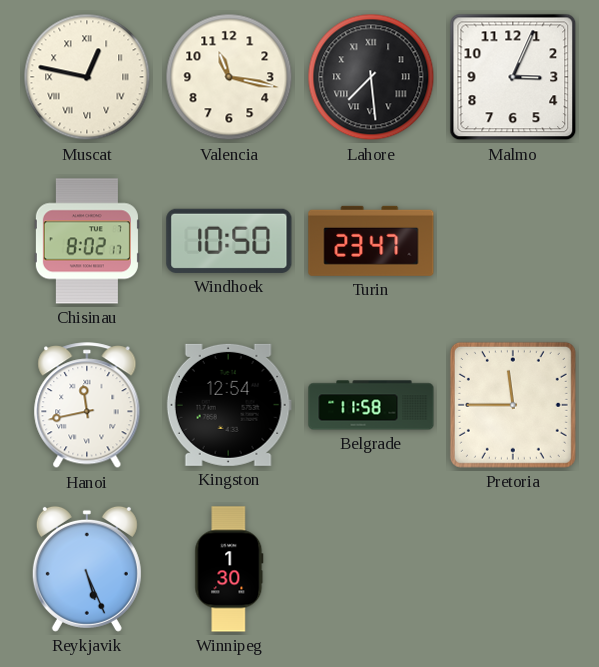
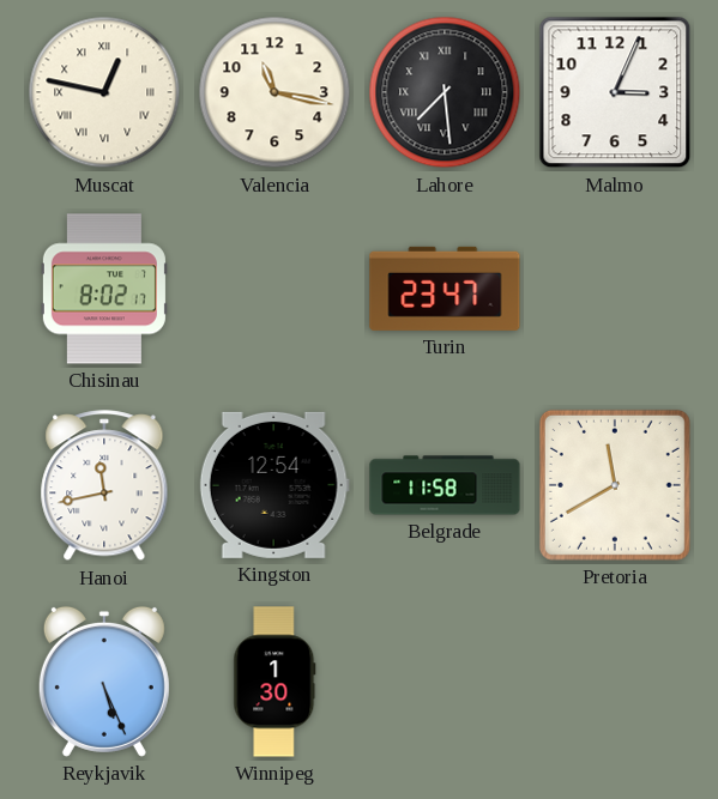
Windhoek: 10:50 -> none
Pretoria: 11:45 -> 11:40
